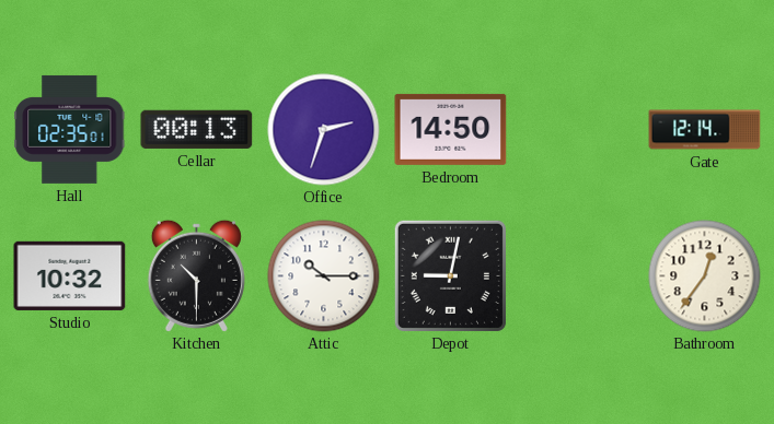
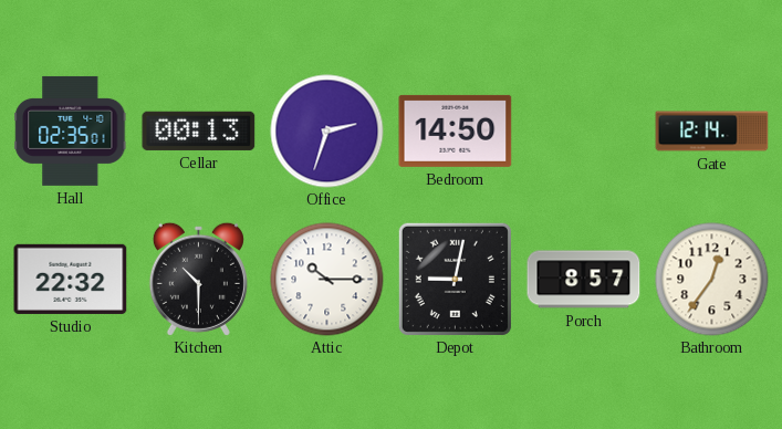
Studio: 10:32 -> 22:32
Porch: none -> 8:57
